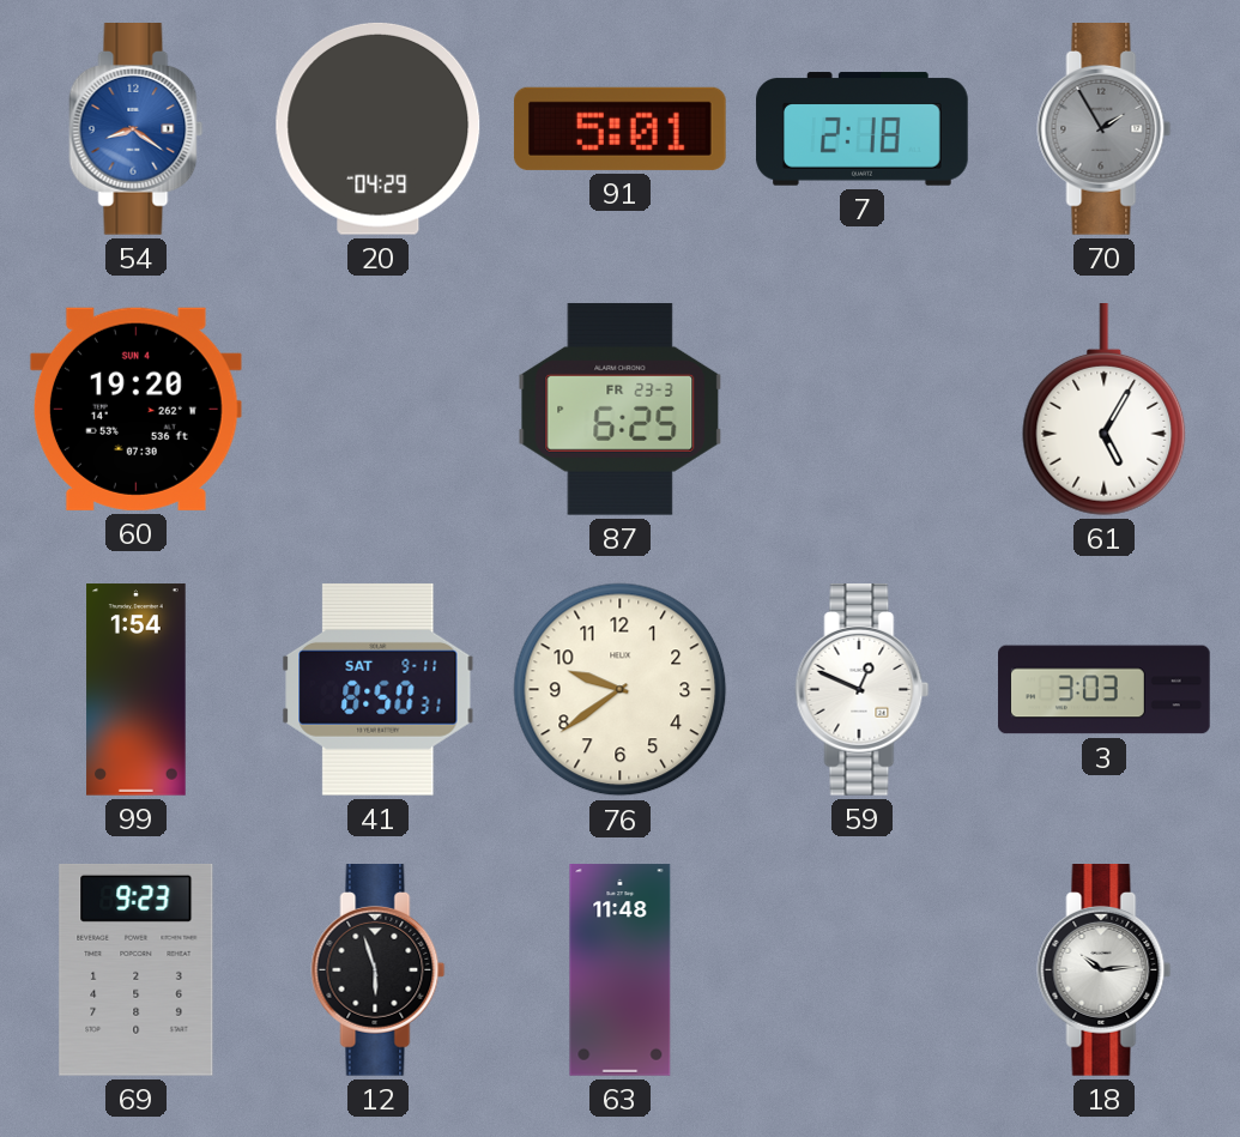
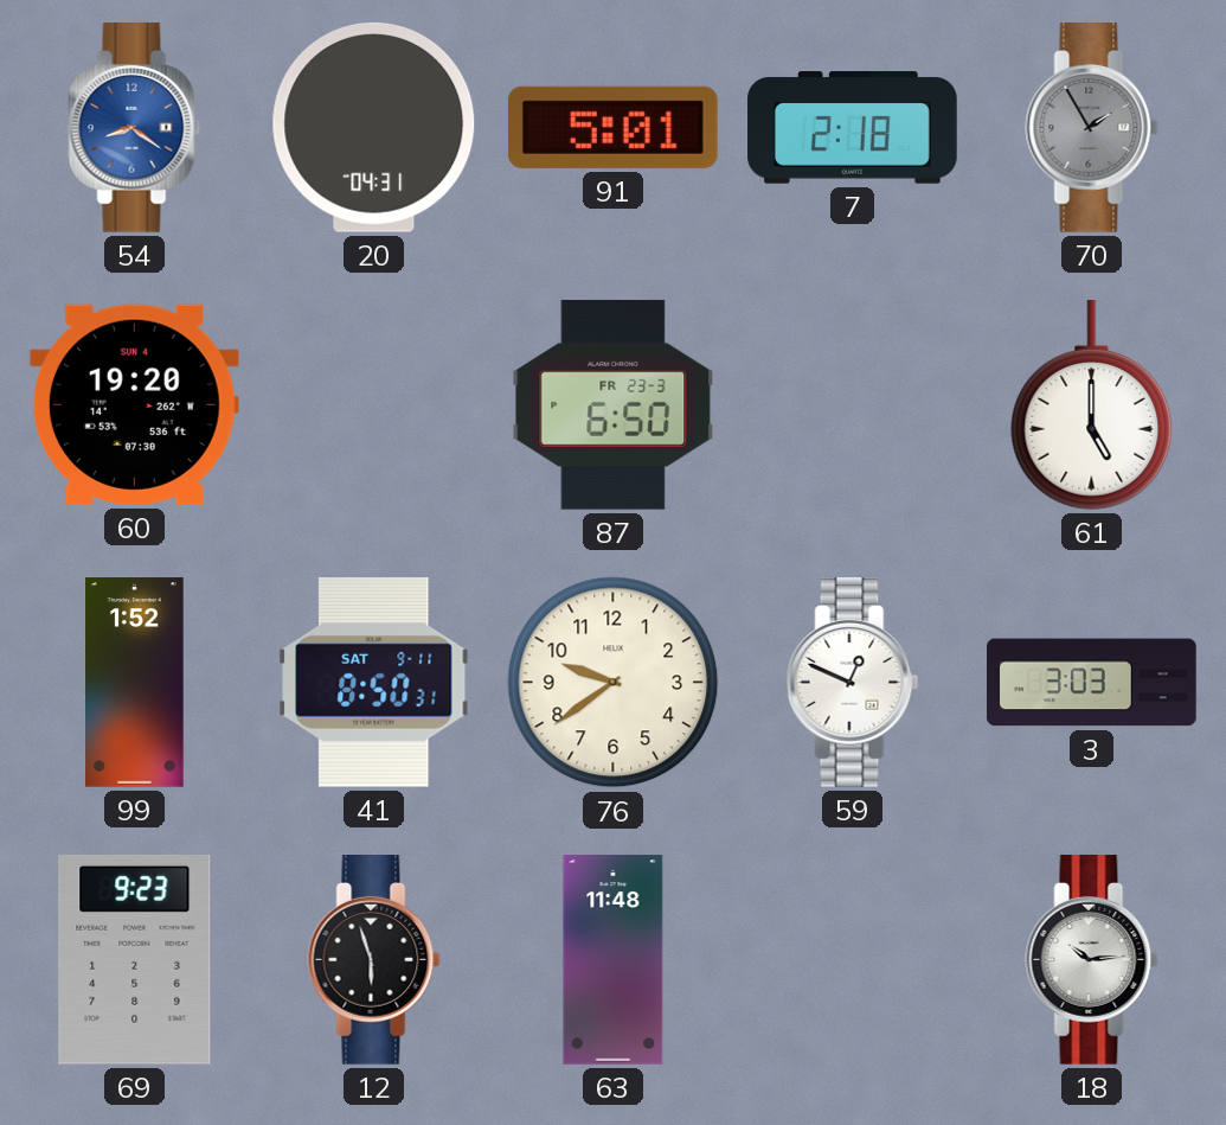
20: 04:29 -> 04:31
87: 6:25 -> 6:50
61: 5:05 -> 5:00
99: 1:54 -> 1:52
